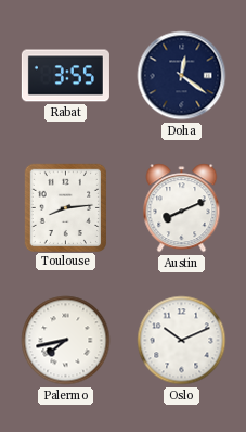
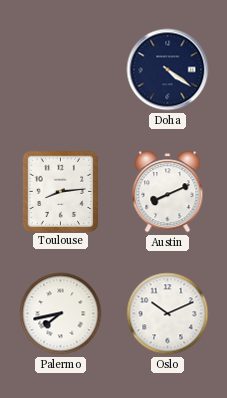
Rabat: 3:55 -> none
Doha: 12:21 -> 4:21
